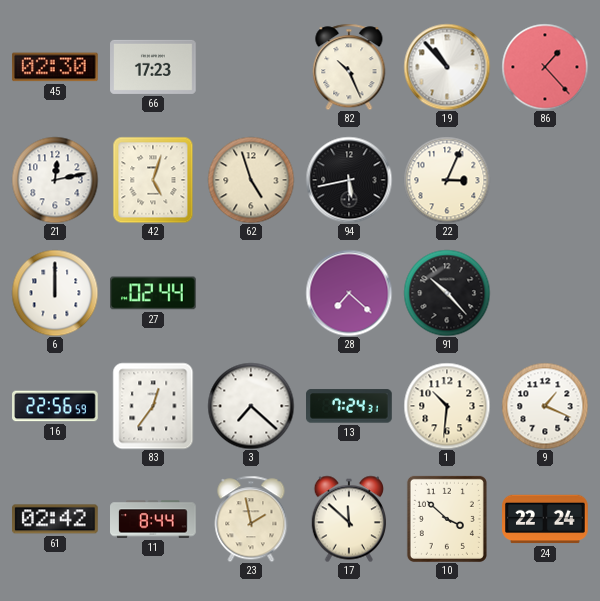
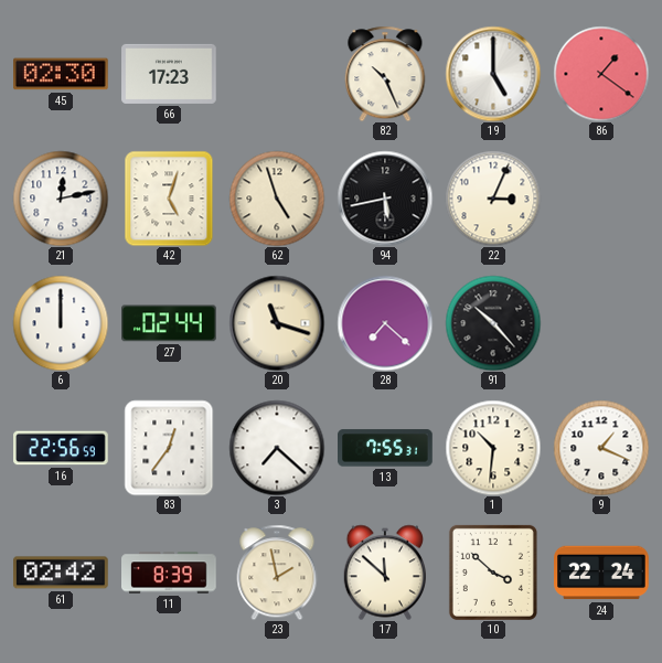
19: 10:53 -> 5:00
86: 1:23 -> 1:21
20: none -> 11:18
13: 7:24 -> 7:55
11: 8:44 -> 8:39
